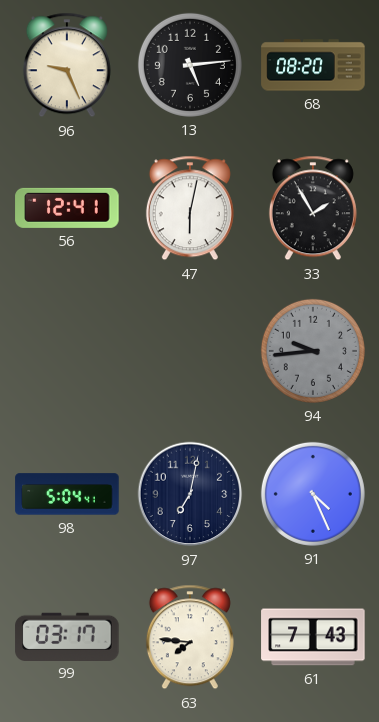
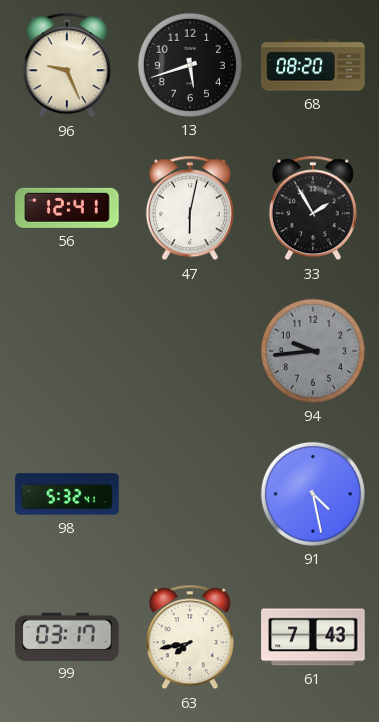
13: 5:14 -> 5:42
98: 5:04 -> 5:32
97: 7:02 -> none
91: 4:26 -> 4:28
63: 7:46 -> 7:43
